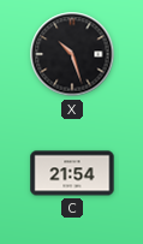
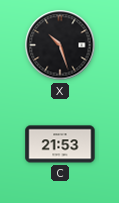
C: 21:54 -> 21:53
